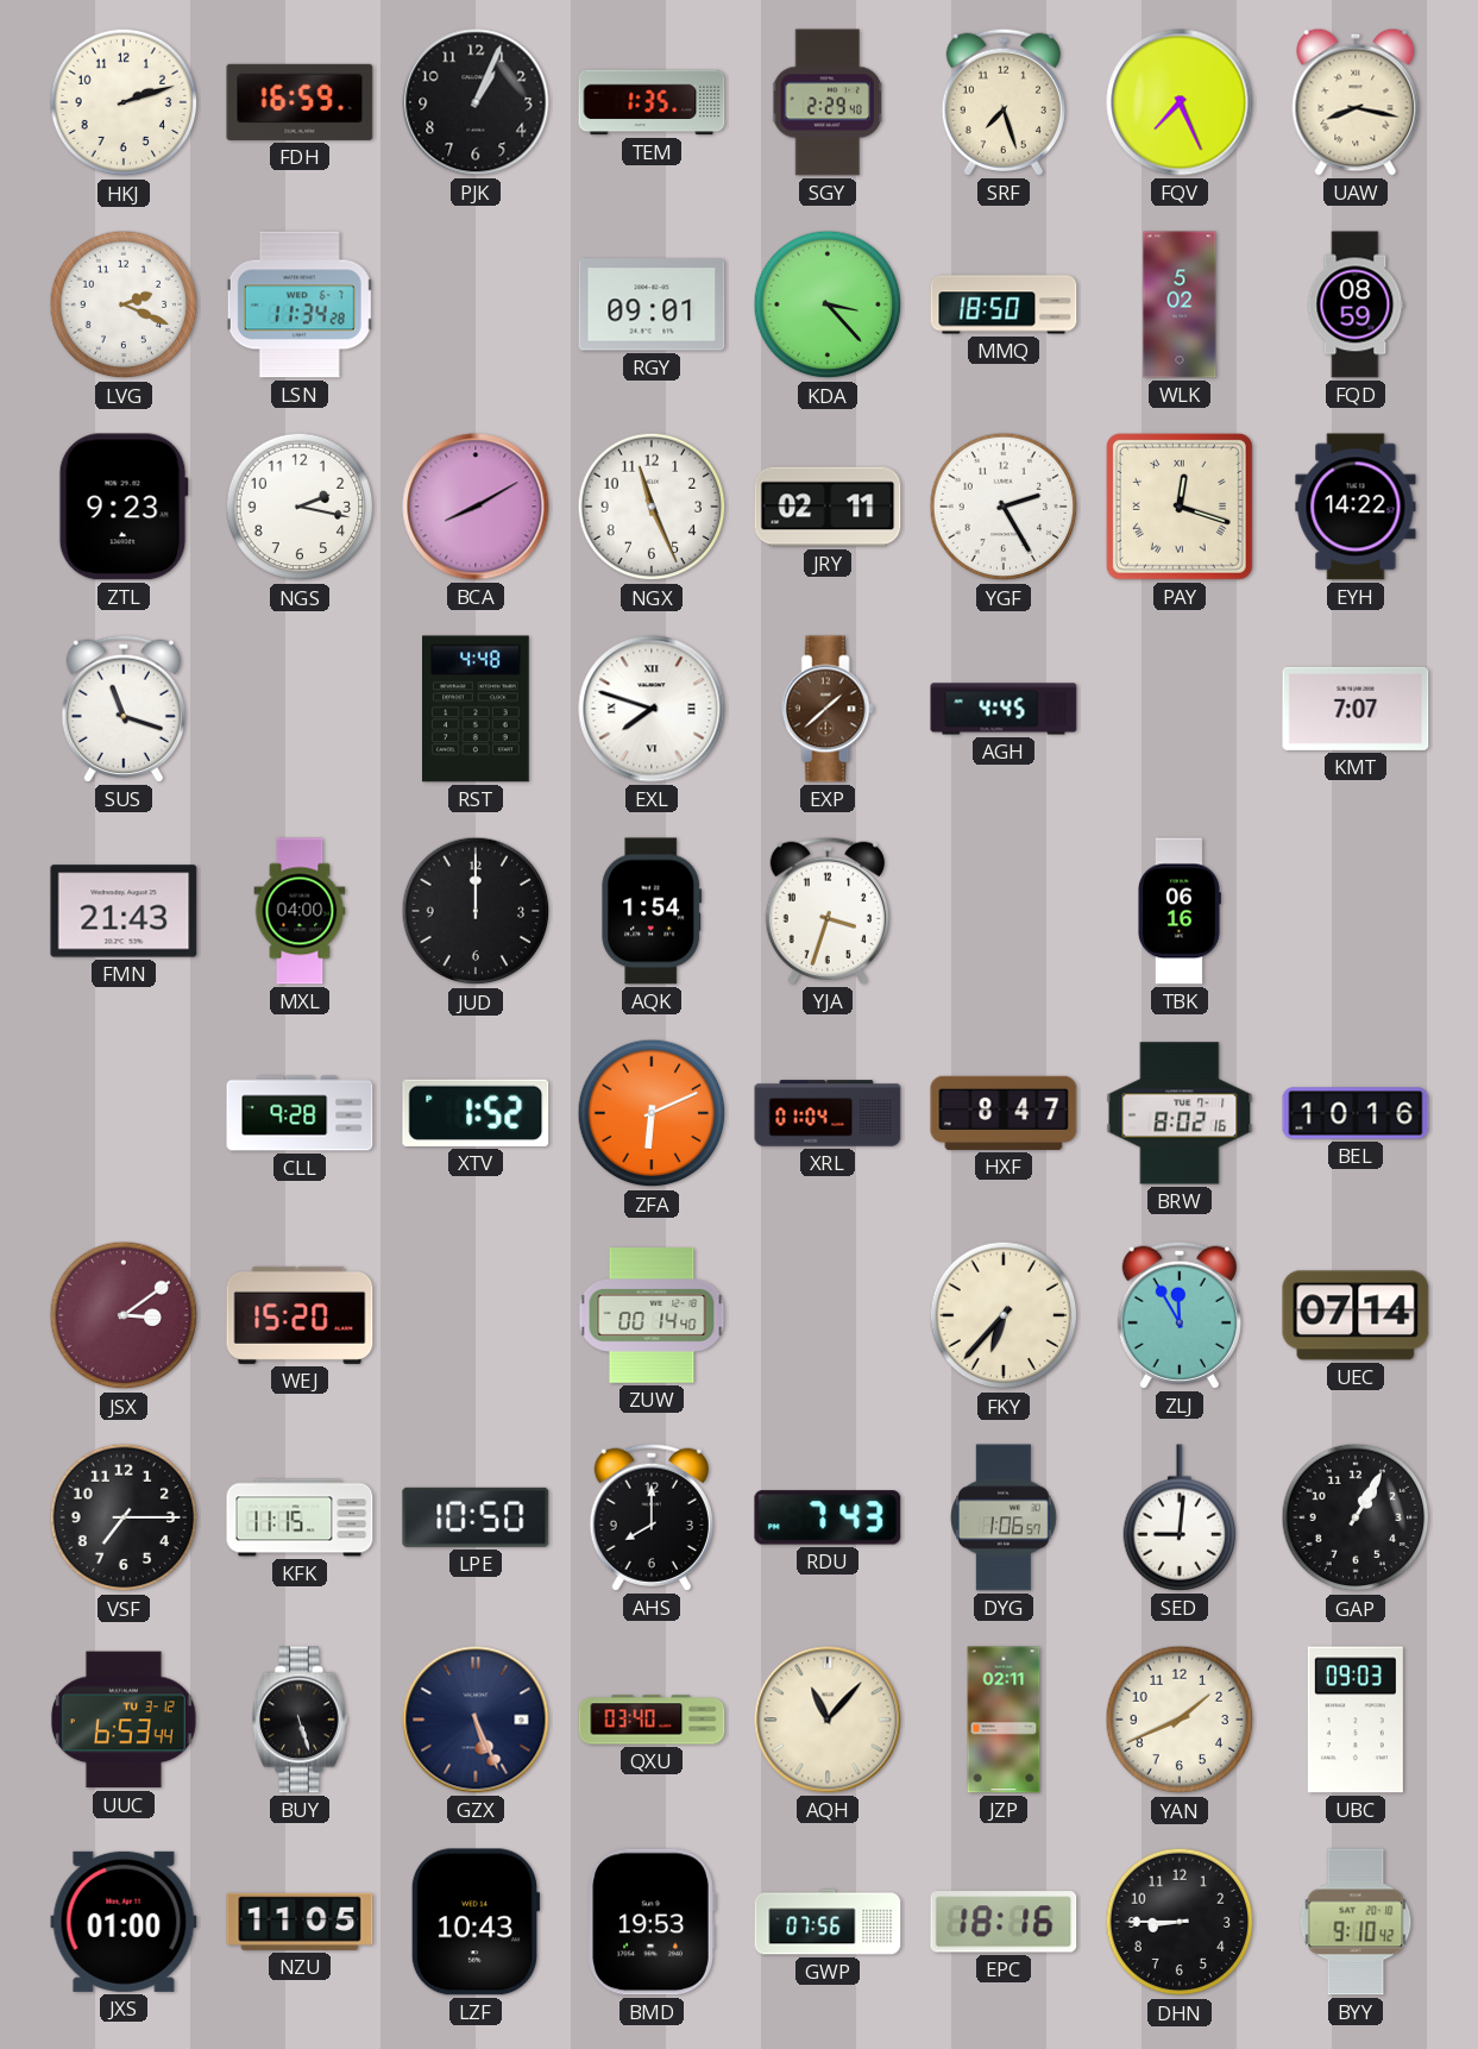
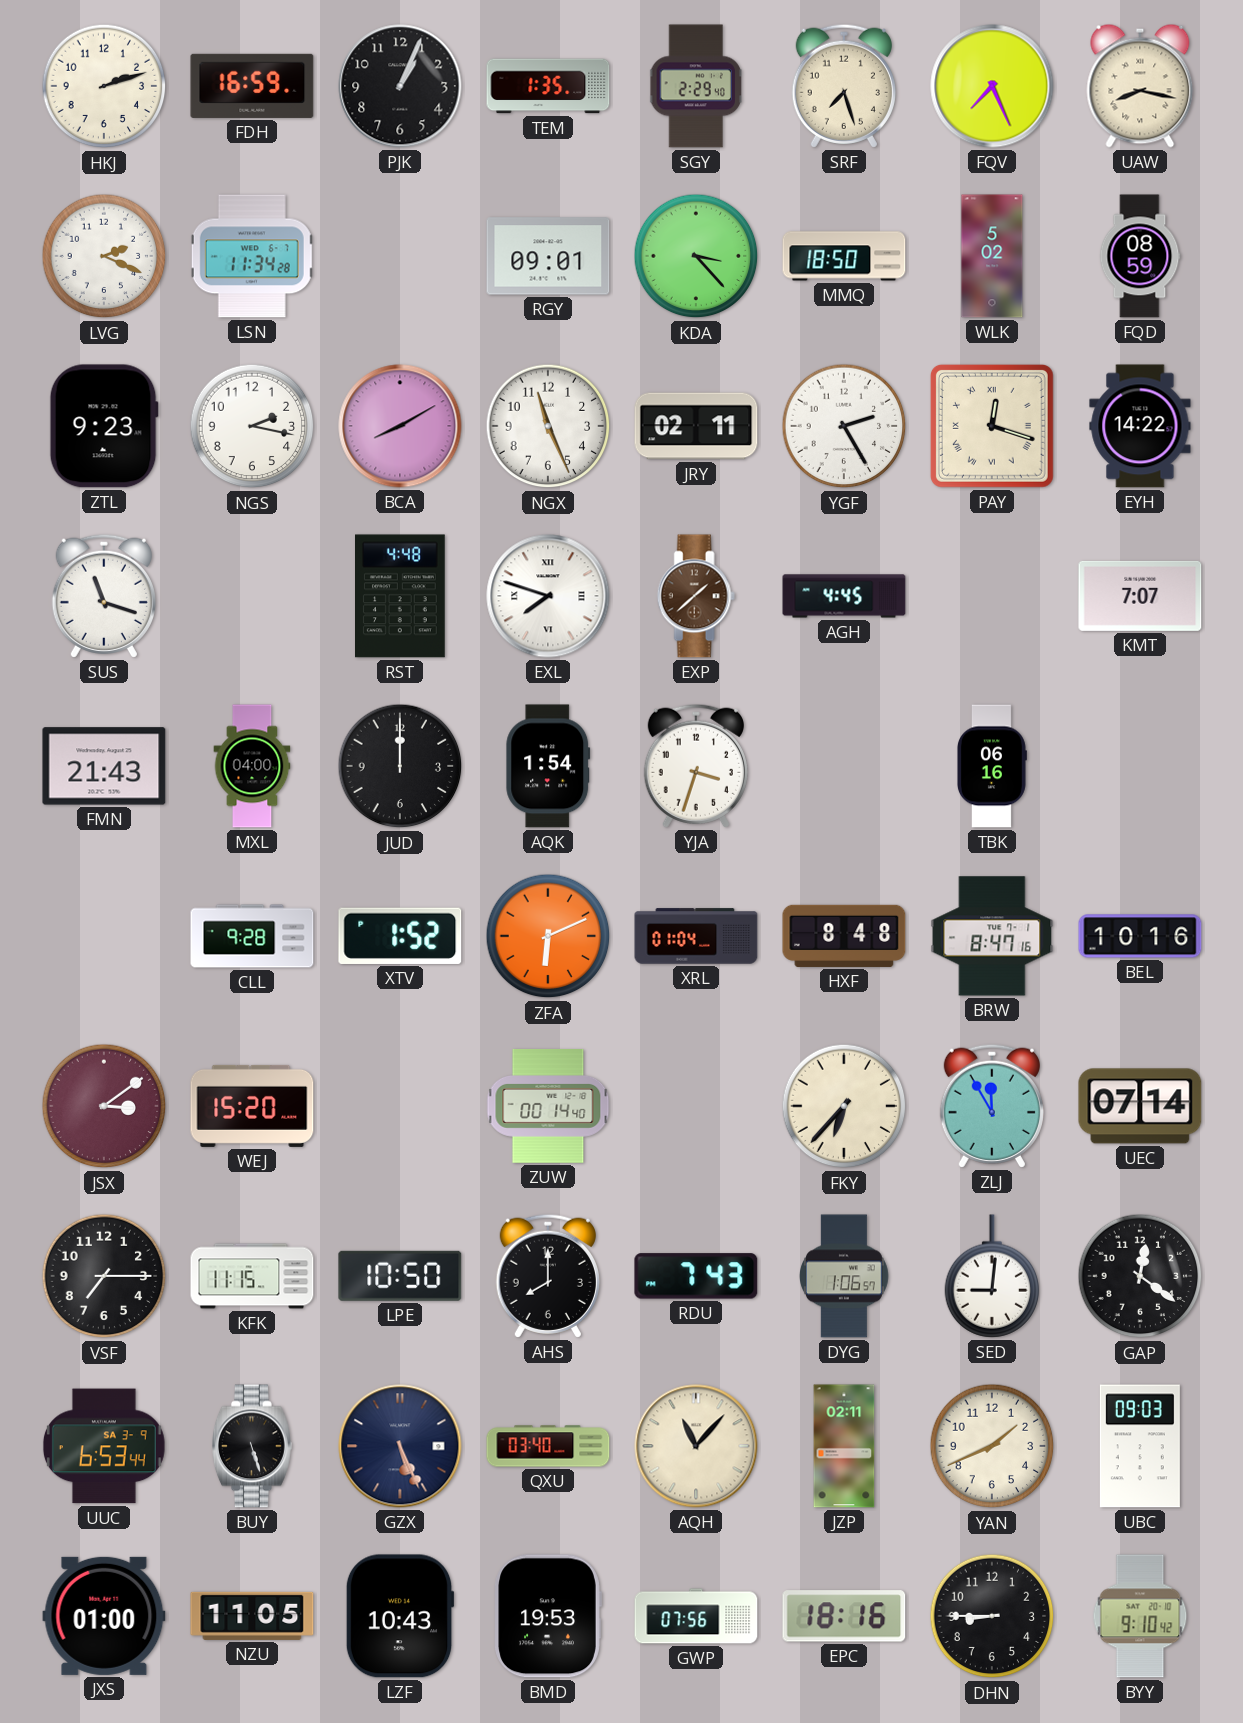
HXF: 8:47 -> 8:48
BRW: 8:02 -> 8:47
GAP: 1:05 -> 12:21
UUC date: TU 3-12 -> SA 3-9
